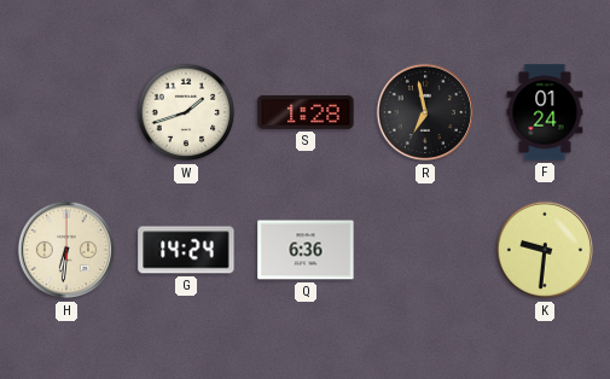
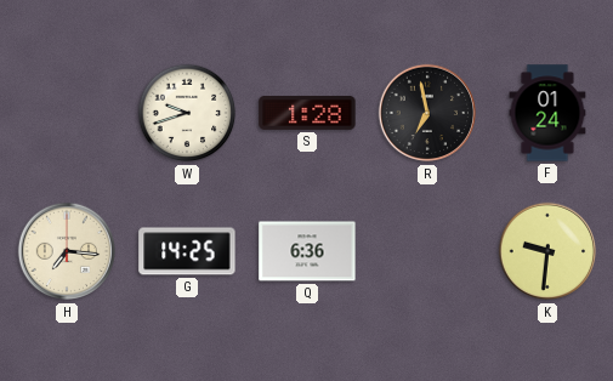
W: 1:42 -> 9:42
H: 6:31 -> 7:16
G: 14:24 -> 14:25
